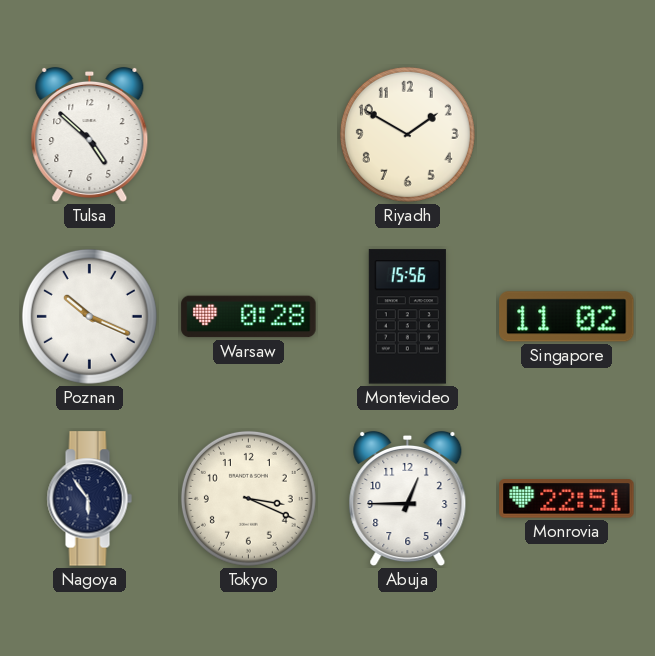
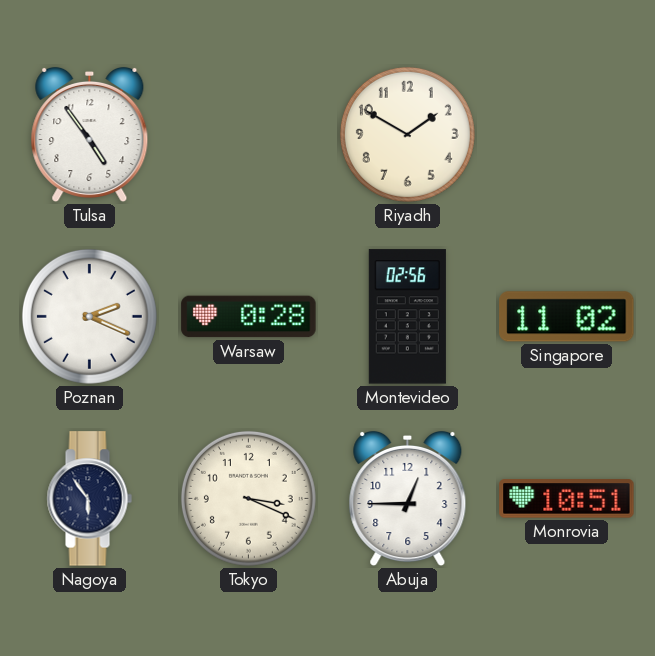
Tulsa: 4:52 -> 4:54
Poznan: 10:19 -> 2:19
Montevideo: 15:56 -> 02:56
Monrovia: 22:51 -> 10:51
